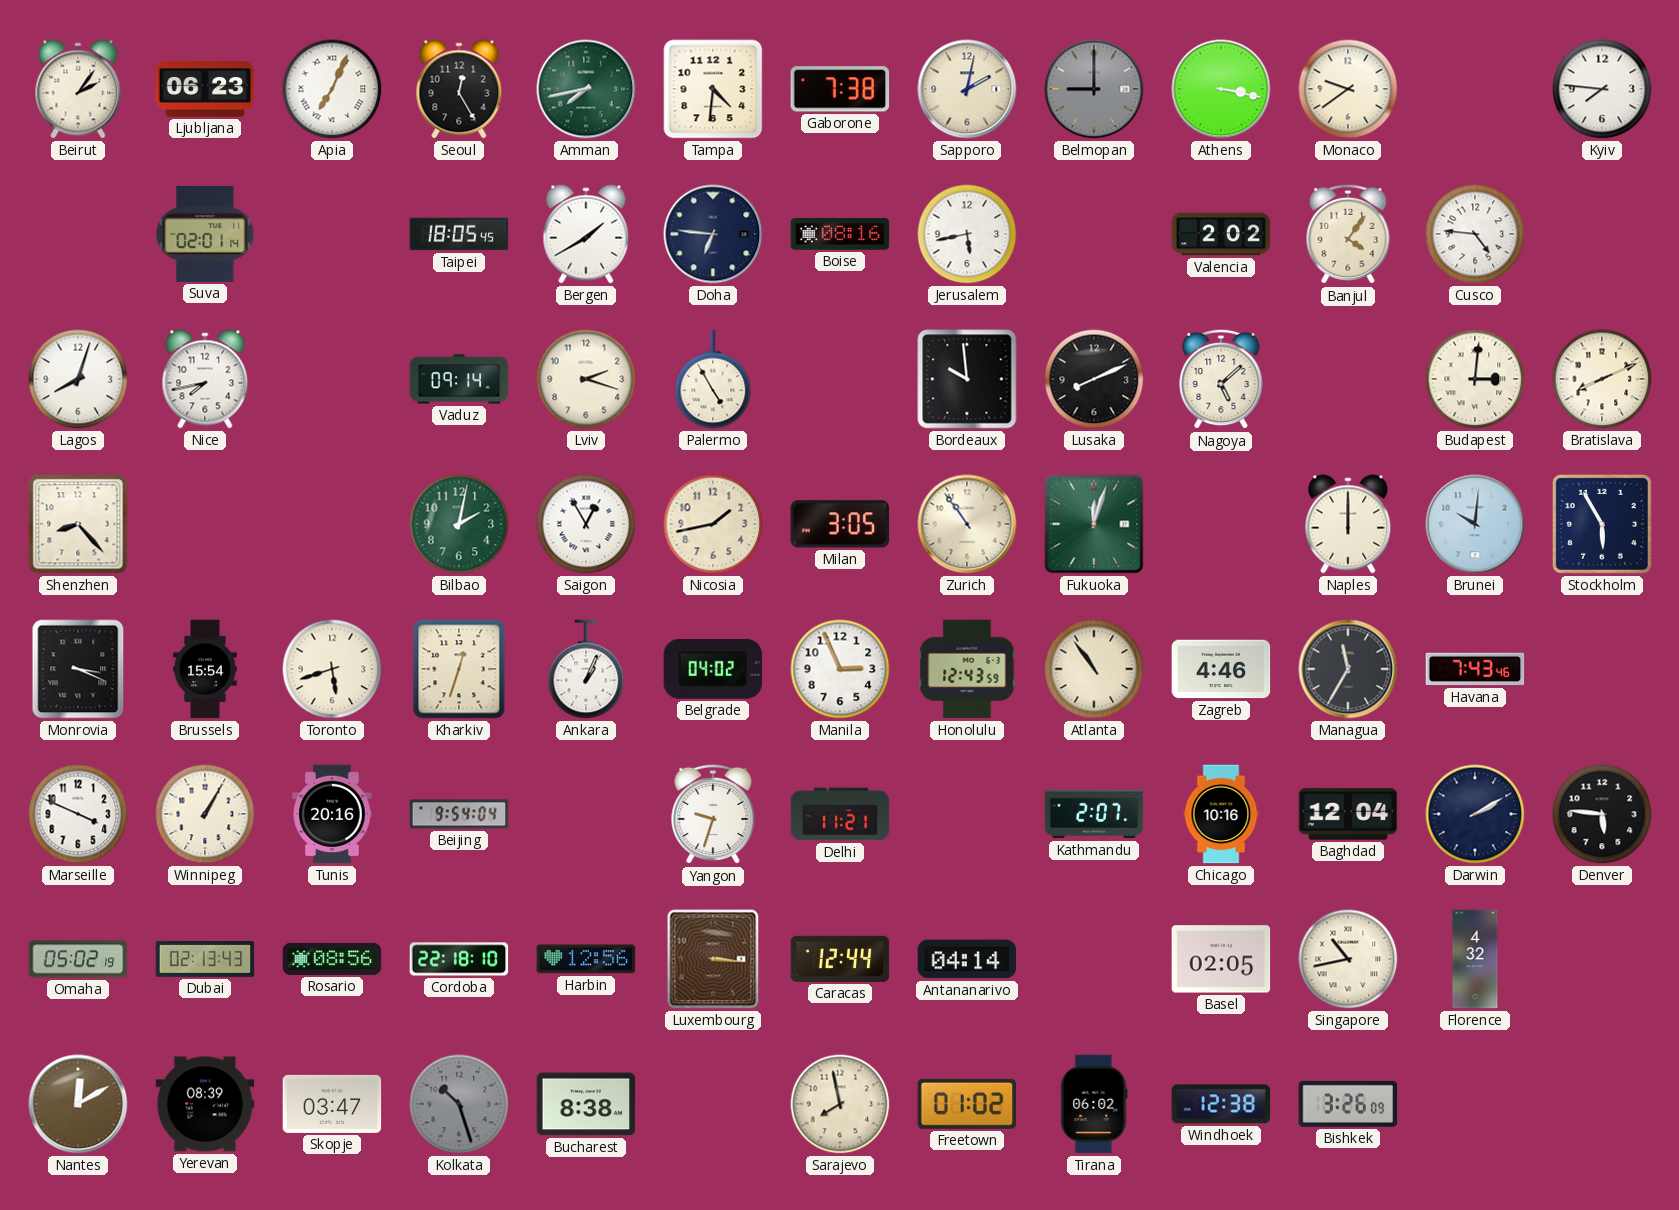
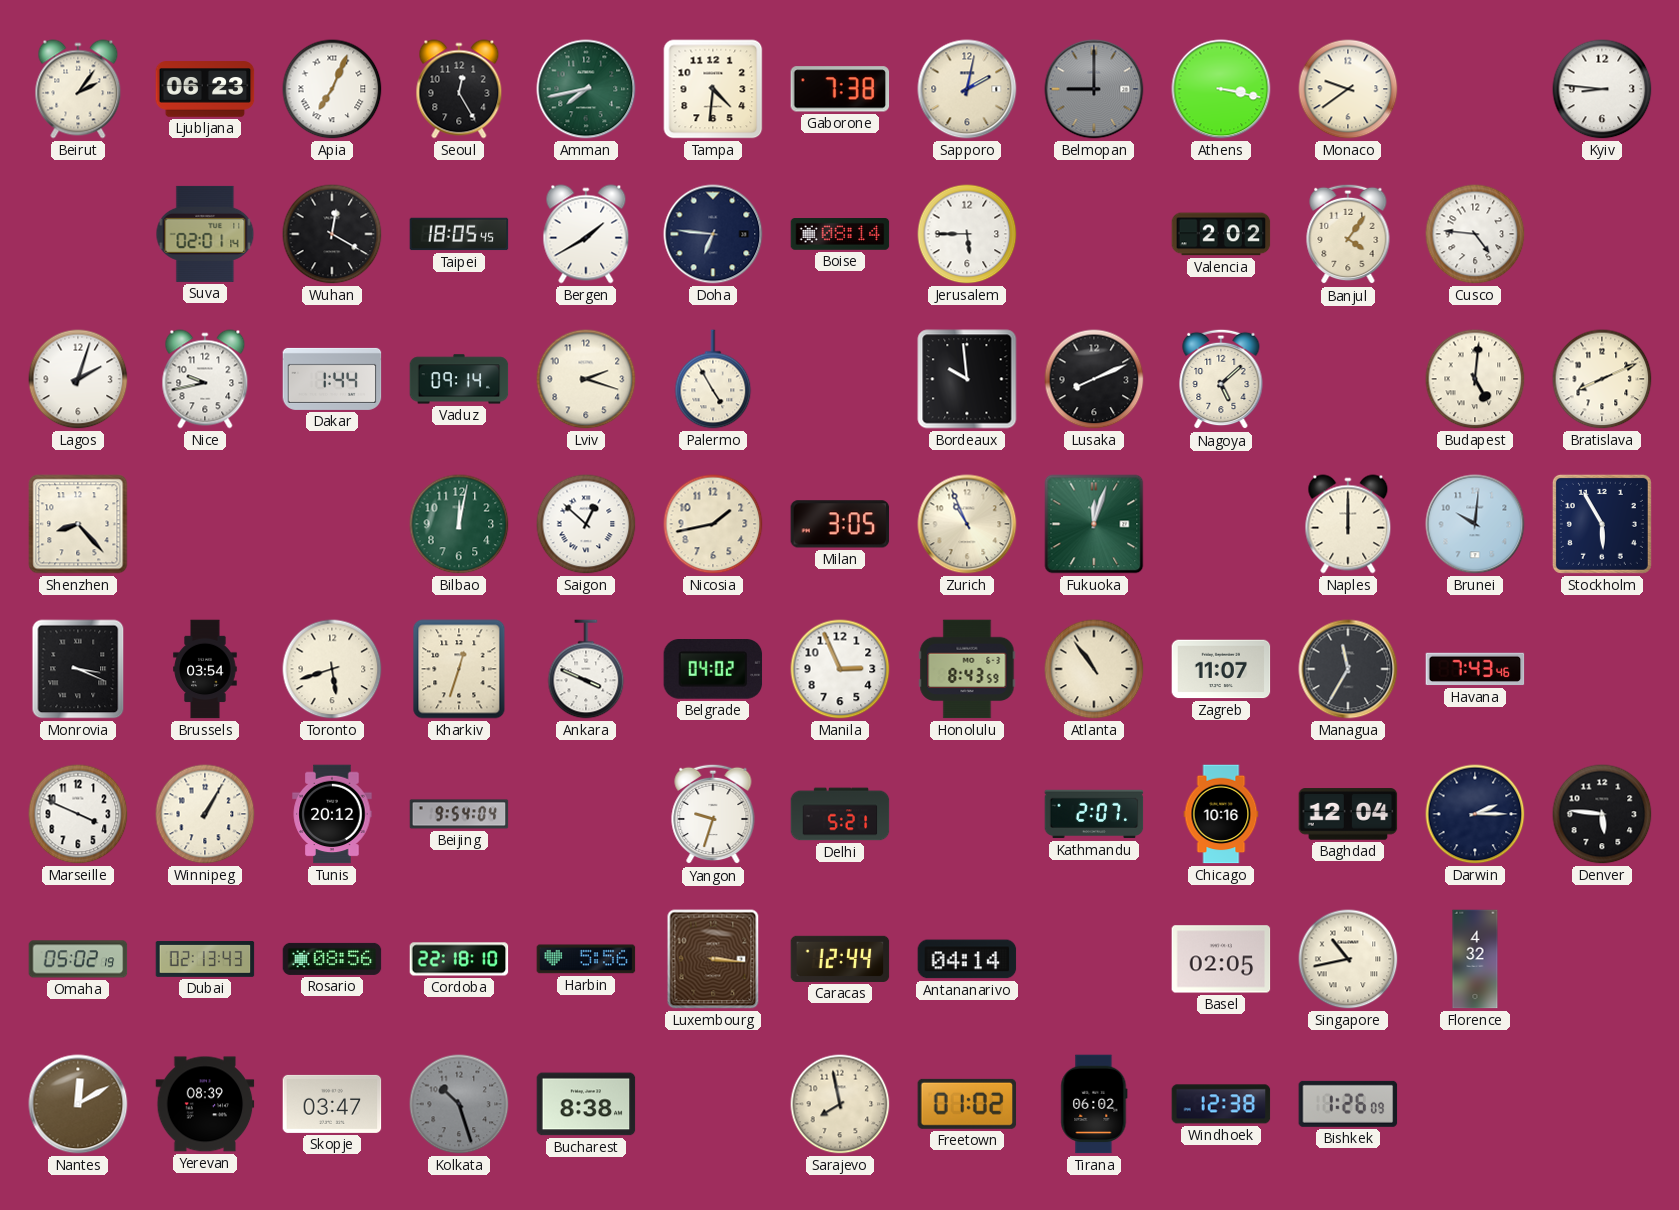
Kyiv: 7:46 -> 8:46
Wuhan: none -> 12:20
Boise: 08:16 -> 08:14
Jerusalem: 5:43 -> 5:45
Lagos: 8:03 -> 2:03
Nice: 7:43 -> 9:43
Dakar: none -> 1:44
Budapest: 3:01 -> 5:01
Bilbao: 2:02 -> 12:02
Saigon: 12:55 -> 12:52
Zurich: 10:54 -> 10:56
Brussels: 15:54 -> 03:54
Ankara: 1:04 -> 3:49
Honolulu: 12:43 -> 8:43
Zagreb: 4:46 -> 11:07
Tunis: 20:16 -> 20:12
Delhi: 11:21 -> 5:21
Darwin: 2:10 -> 2:15
Harbin: 12:56 -> 5:56
Bishkek: 3:26 -> 1:26
